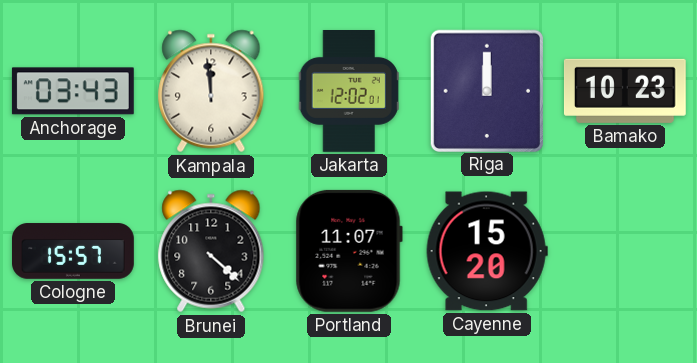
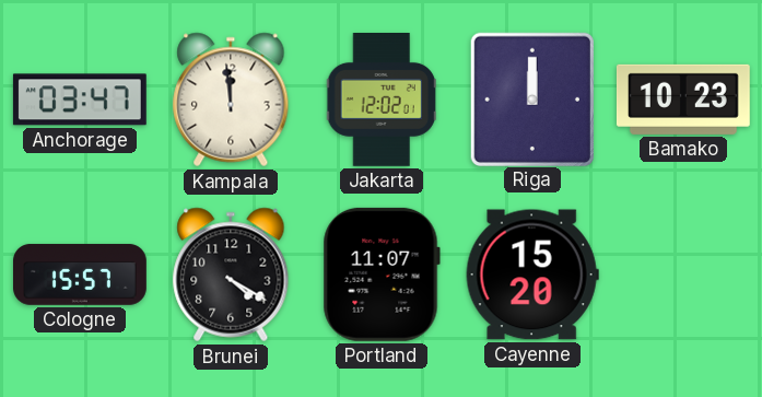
Anchorage: 03:43 -> 03:47
Brunei: 4:22 -> 4:20
